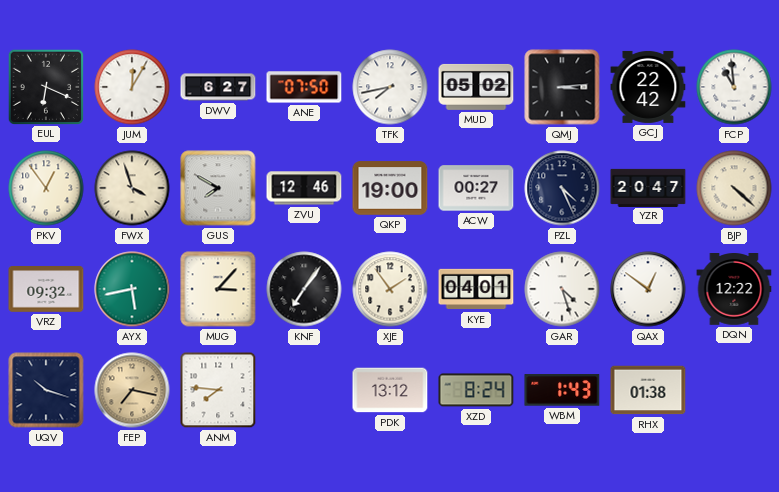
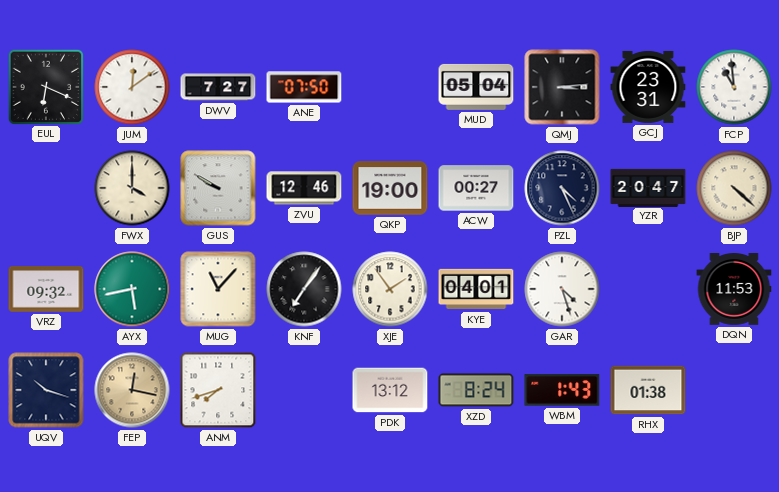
JUM: 12:05 -> 12:09
DWV: 6:27 -> 7:27
TFK: 7:43 -> none
MUD: 05:02 -> 05:04
GCJ: 22:42 -> 23:31
PKV: 12:54 -> none
FWX: 3:57 -> 4:00
GUS: 7:50 -> 9:50
MUG: 3:07 -> 11:07
QAX: 12:51 -> none
DQN: 12:22 -> 11:53
FEP: 7:17 -> 12:17
ANM: 7:46 -> 7:42
